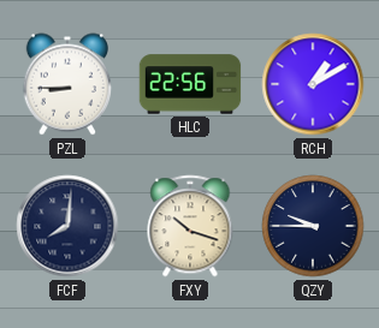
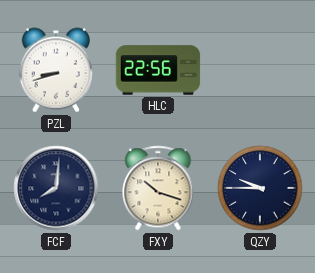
PZL: 8:45 -> 8:42
RCH: 1:10 -> none
